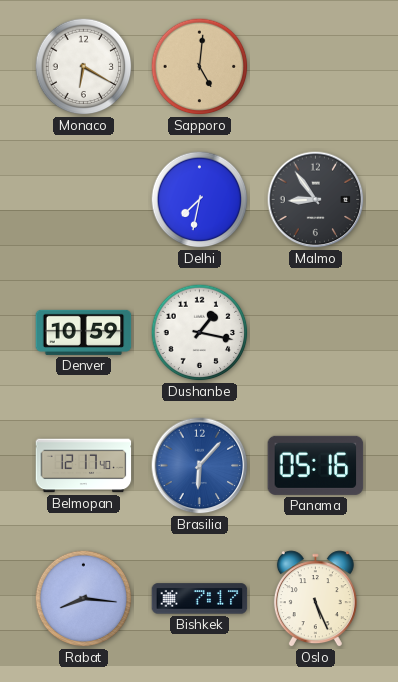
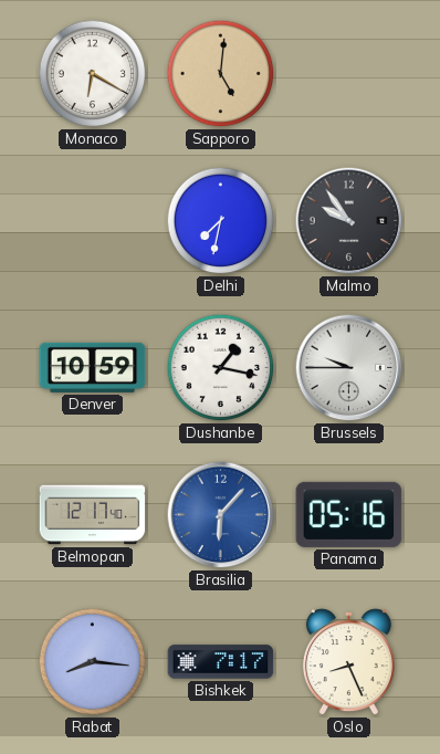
Malmo: 8:54 -> 9:54
Brussels: none -> 9:45
Oslo: 5:26 -> 8:26
